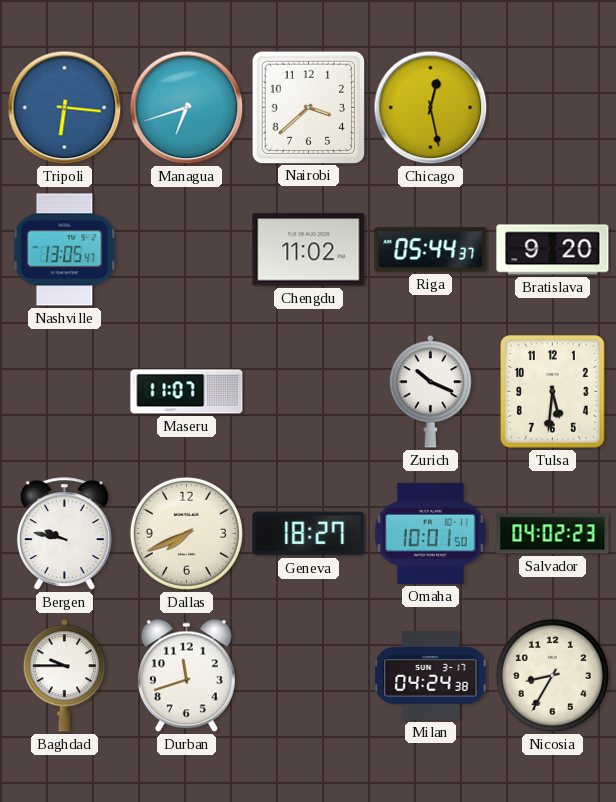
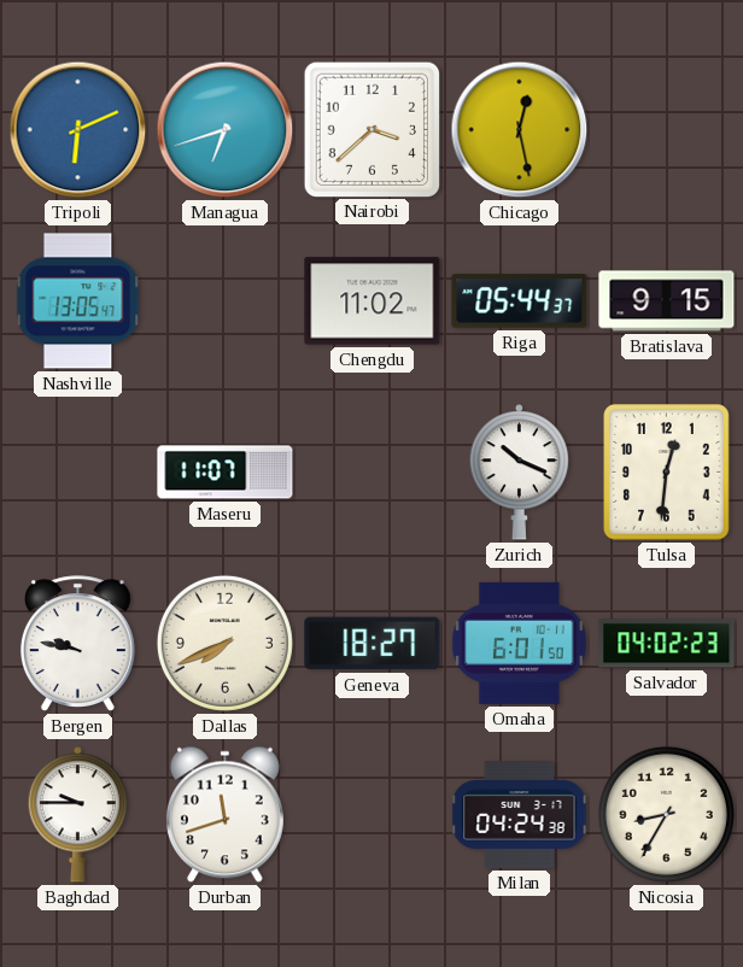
Tripoli: 6:16 -> 6:11
Bratislava: 9:20 -> 9:15
Tulsa: 5:31 -> 12:31
Omaha: 10:01 -> 6:01
